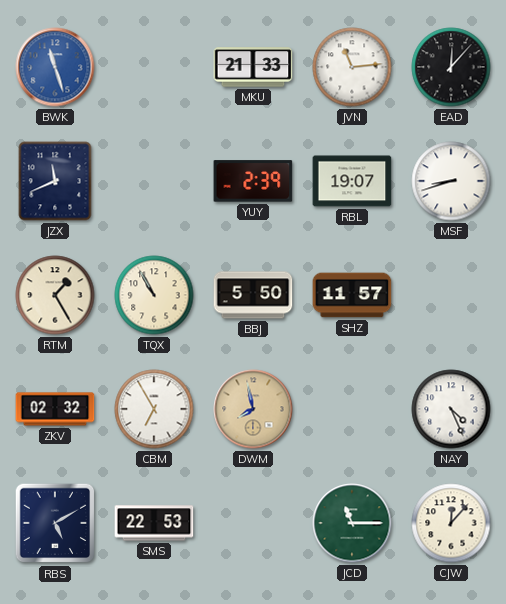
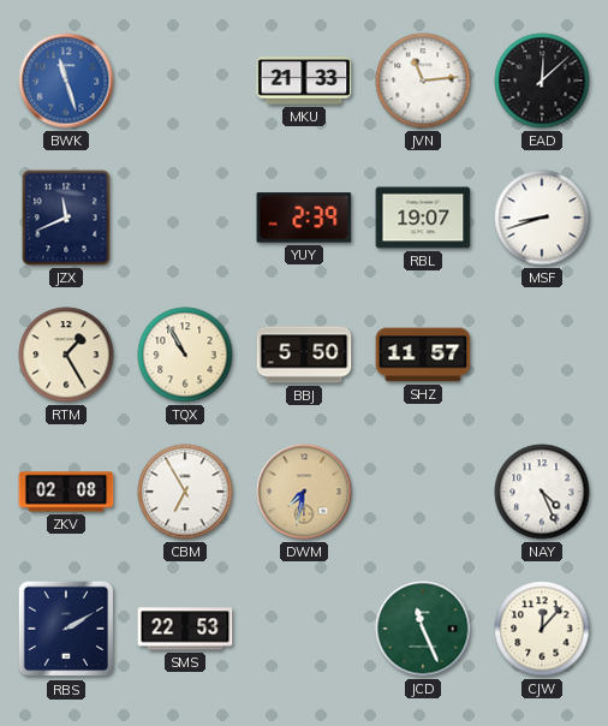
EAD: 12:07 -> 12:08
ZKV: 02:32 -> 02:08
DWM: 7:58 -> 7:32
RBS: 5:10 -> 2:10
JCD: 11:15 -> 11:26
